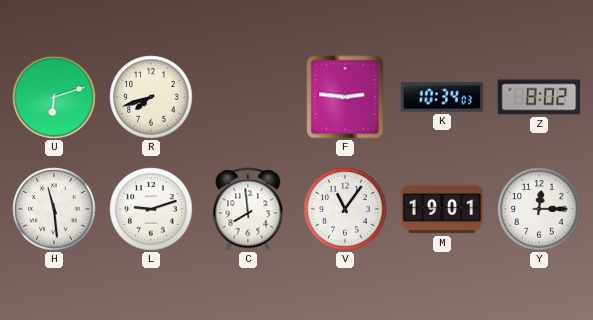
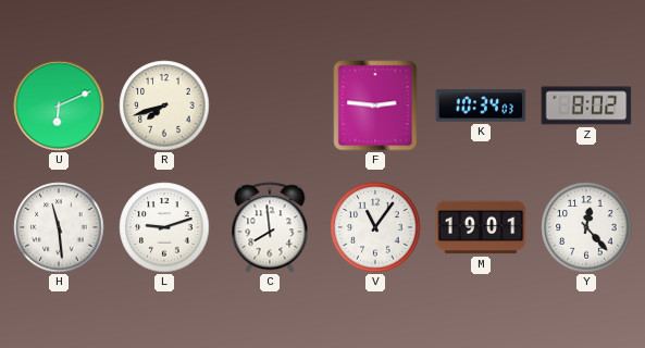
U: 6:12 -> 6:11
Y: 12:15 -> 12:23
